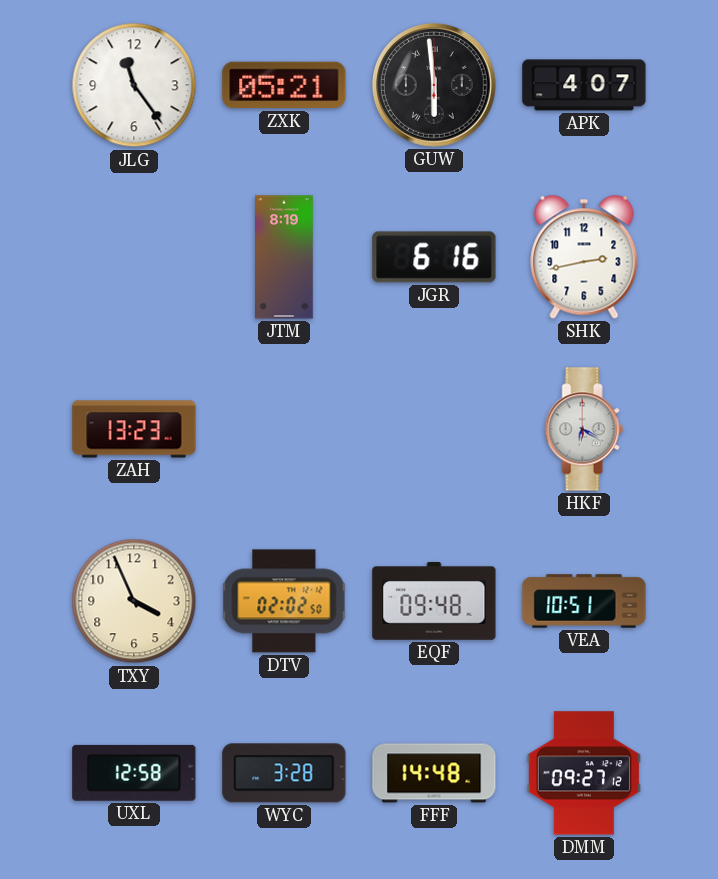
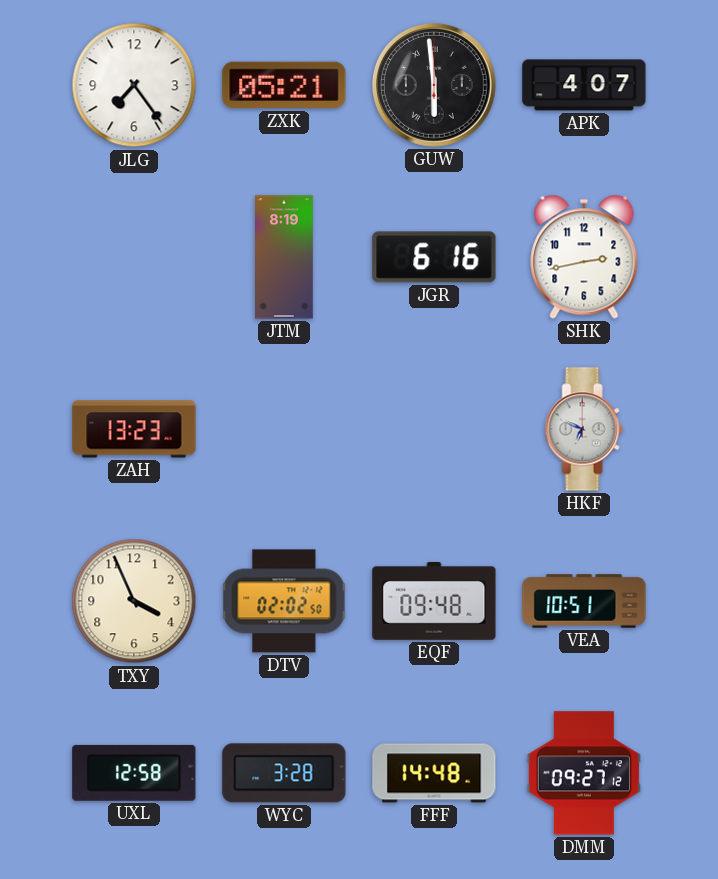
JLG: 11:24 -> 7:24
HKF: 6:20 -> 6:49
